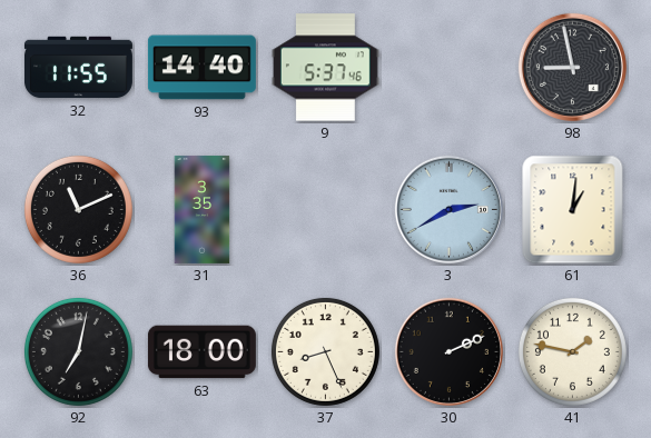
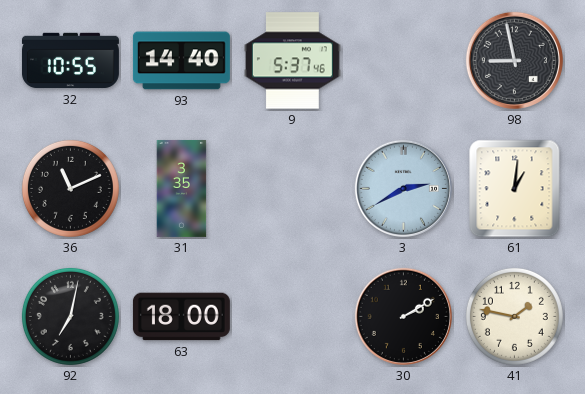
32: 11:55 -> 10:55
37: 8:26 -> none
30: 2:11 -> 2:10
